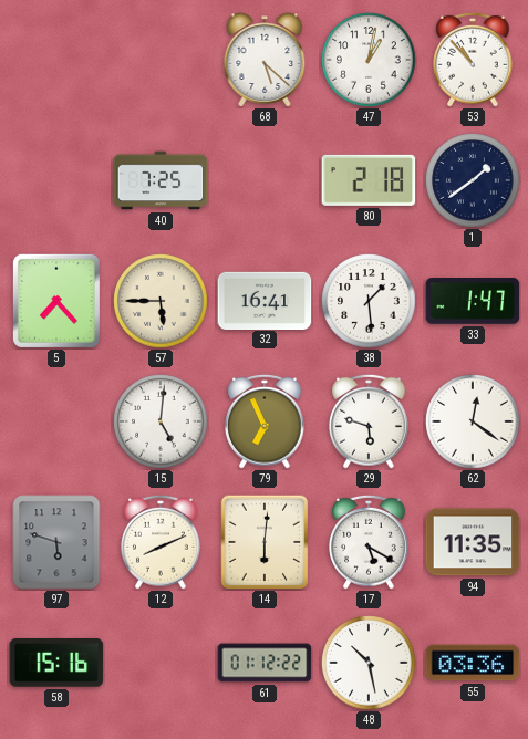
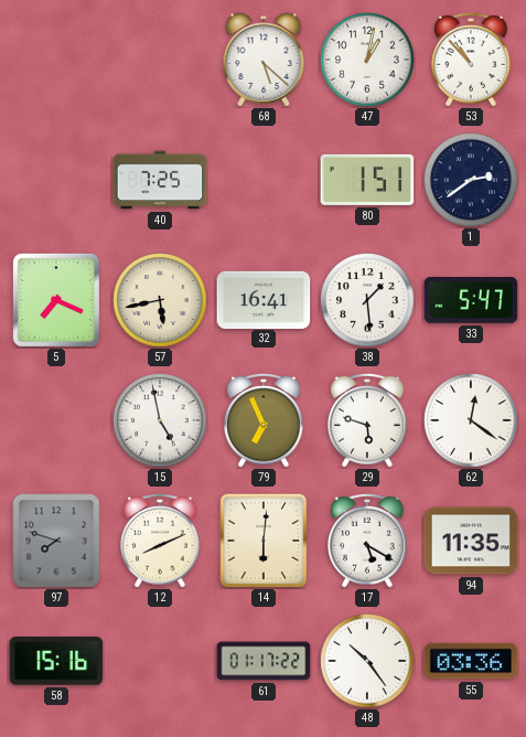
80: 2:18 -> 1:51
1: 1:39 -> 2:39
5: 7:23 -> 7:19
57: 5:45 -> 5:43
33: 1:47 -> 5:47
15: 5:01 -> 4:58
97: 5:48 -> 7:48
61: 01:12 -> 01:17
48: 10:28 -> 10:24
